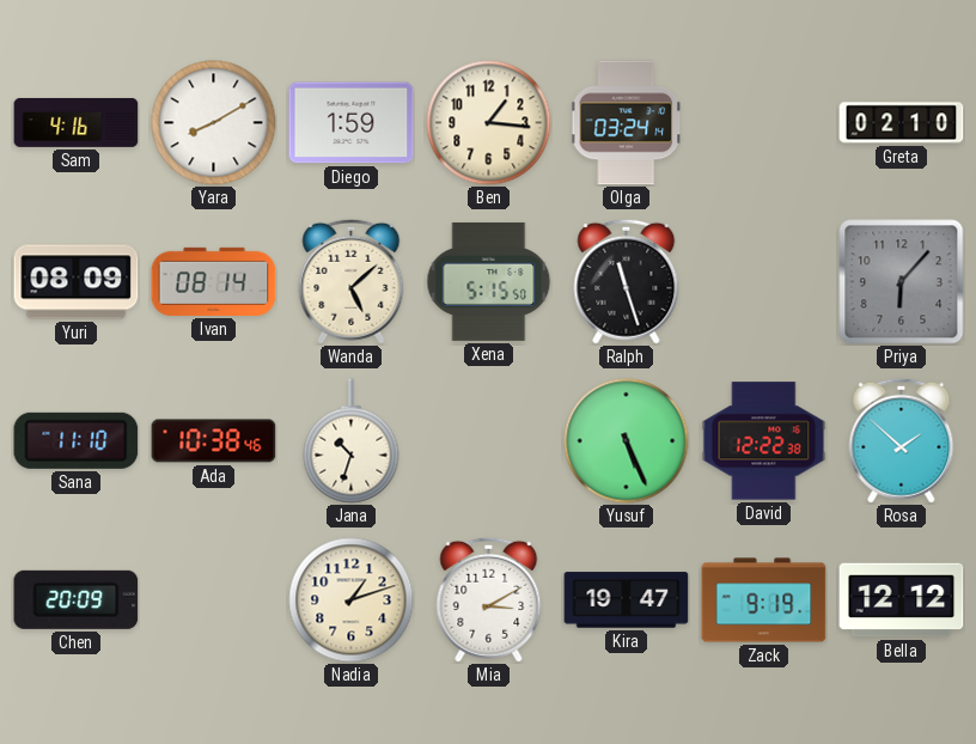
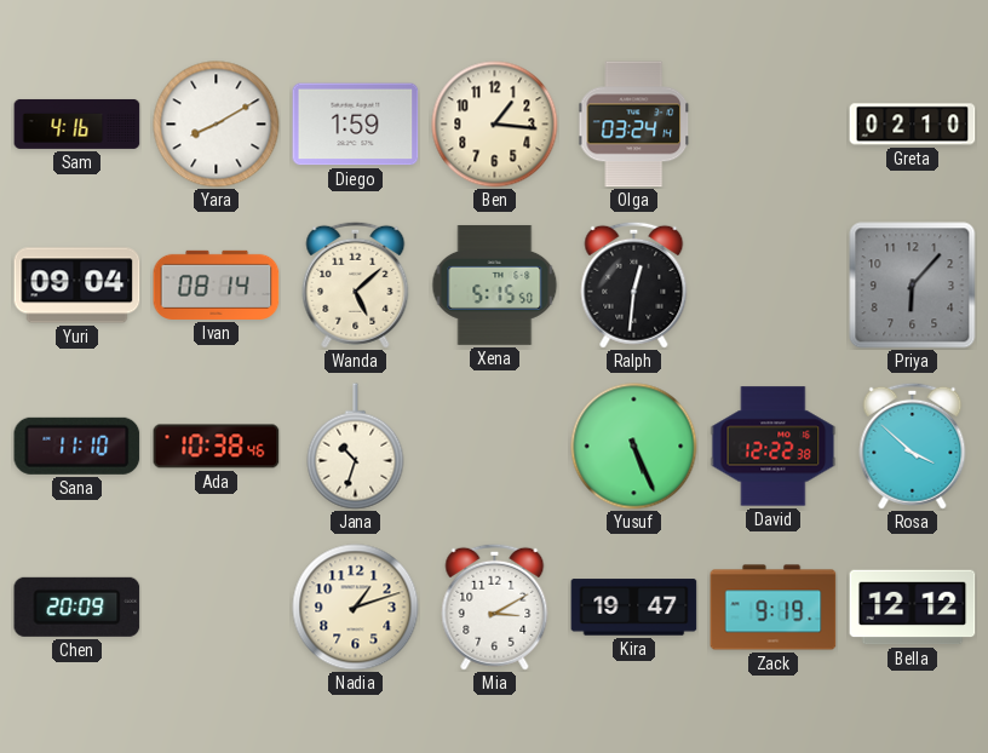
Yuri: 08:09 -> 09:04
Ralph: 11:27 -> 12:31
Rosa: 1:52 -> 3:52
